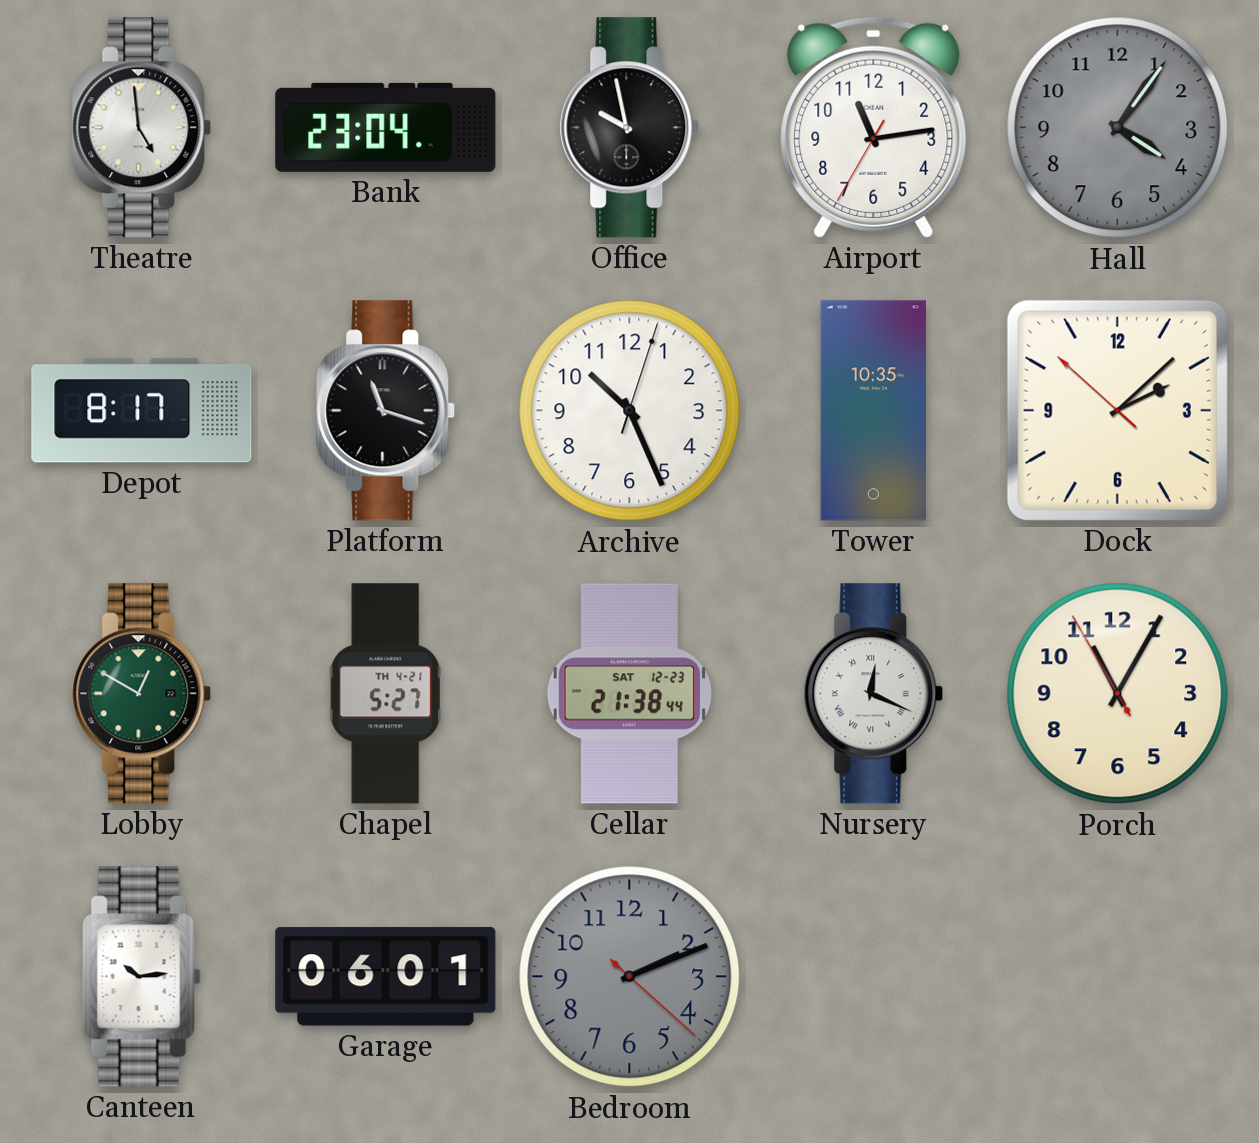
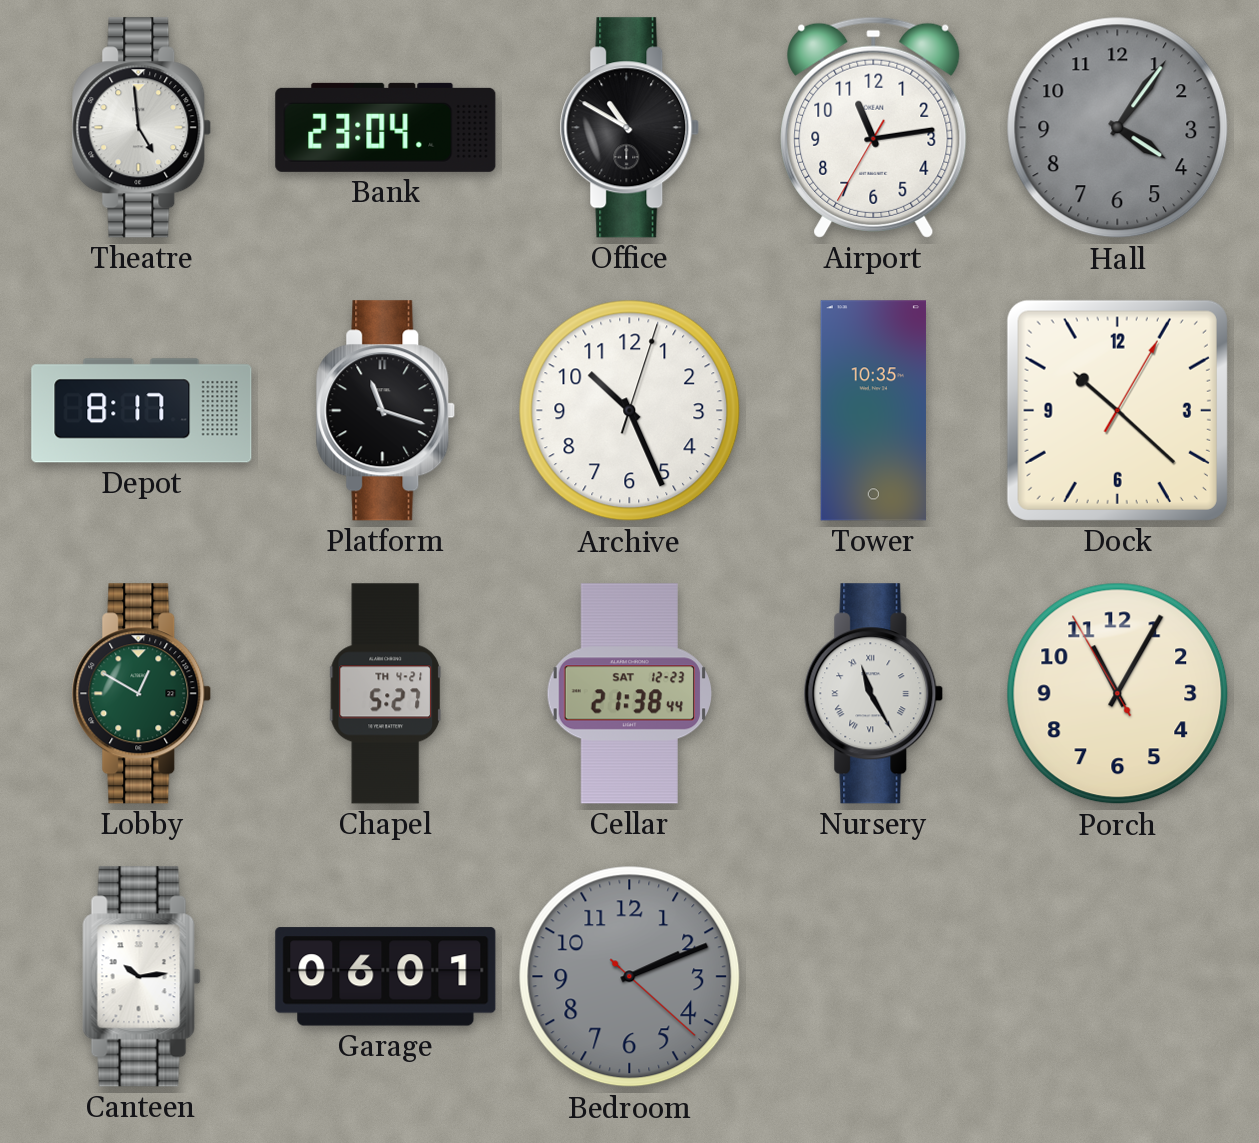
Office: 9:58 -> 10:50
Dock: 2:07 -> 10:22
Nursery: 12:19 -> 11:25
